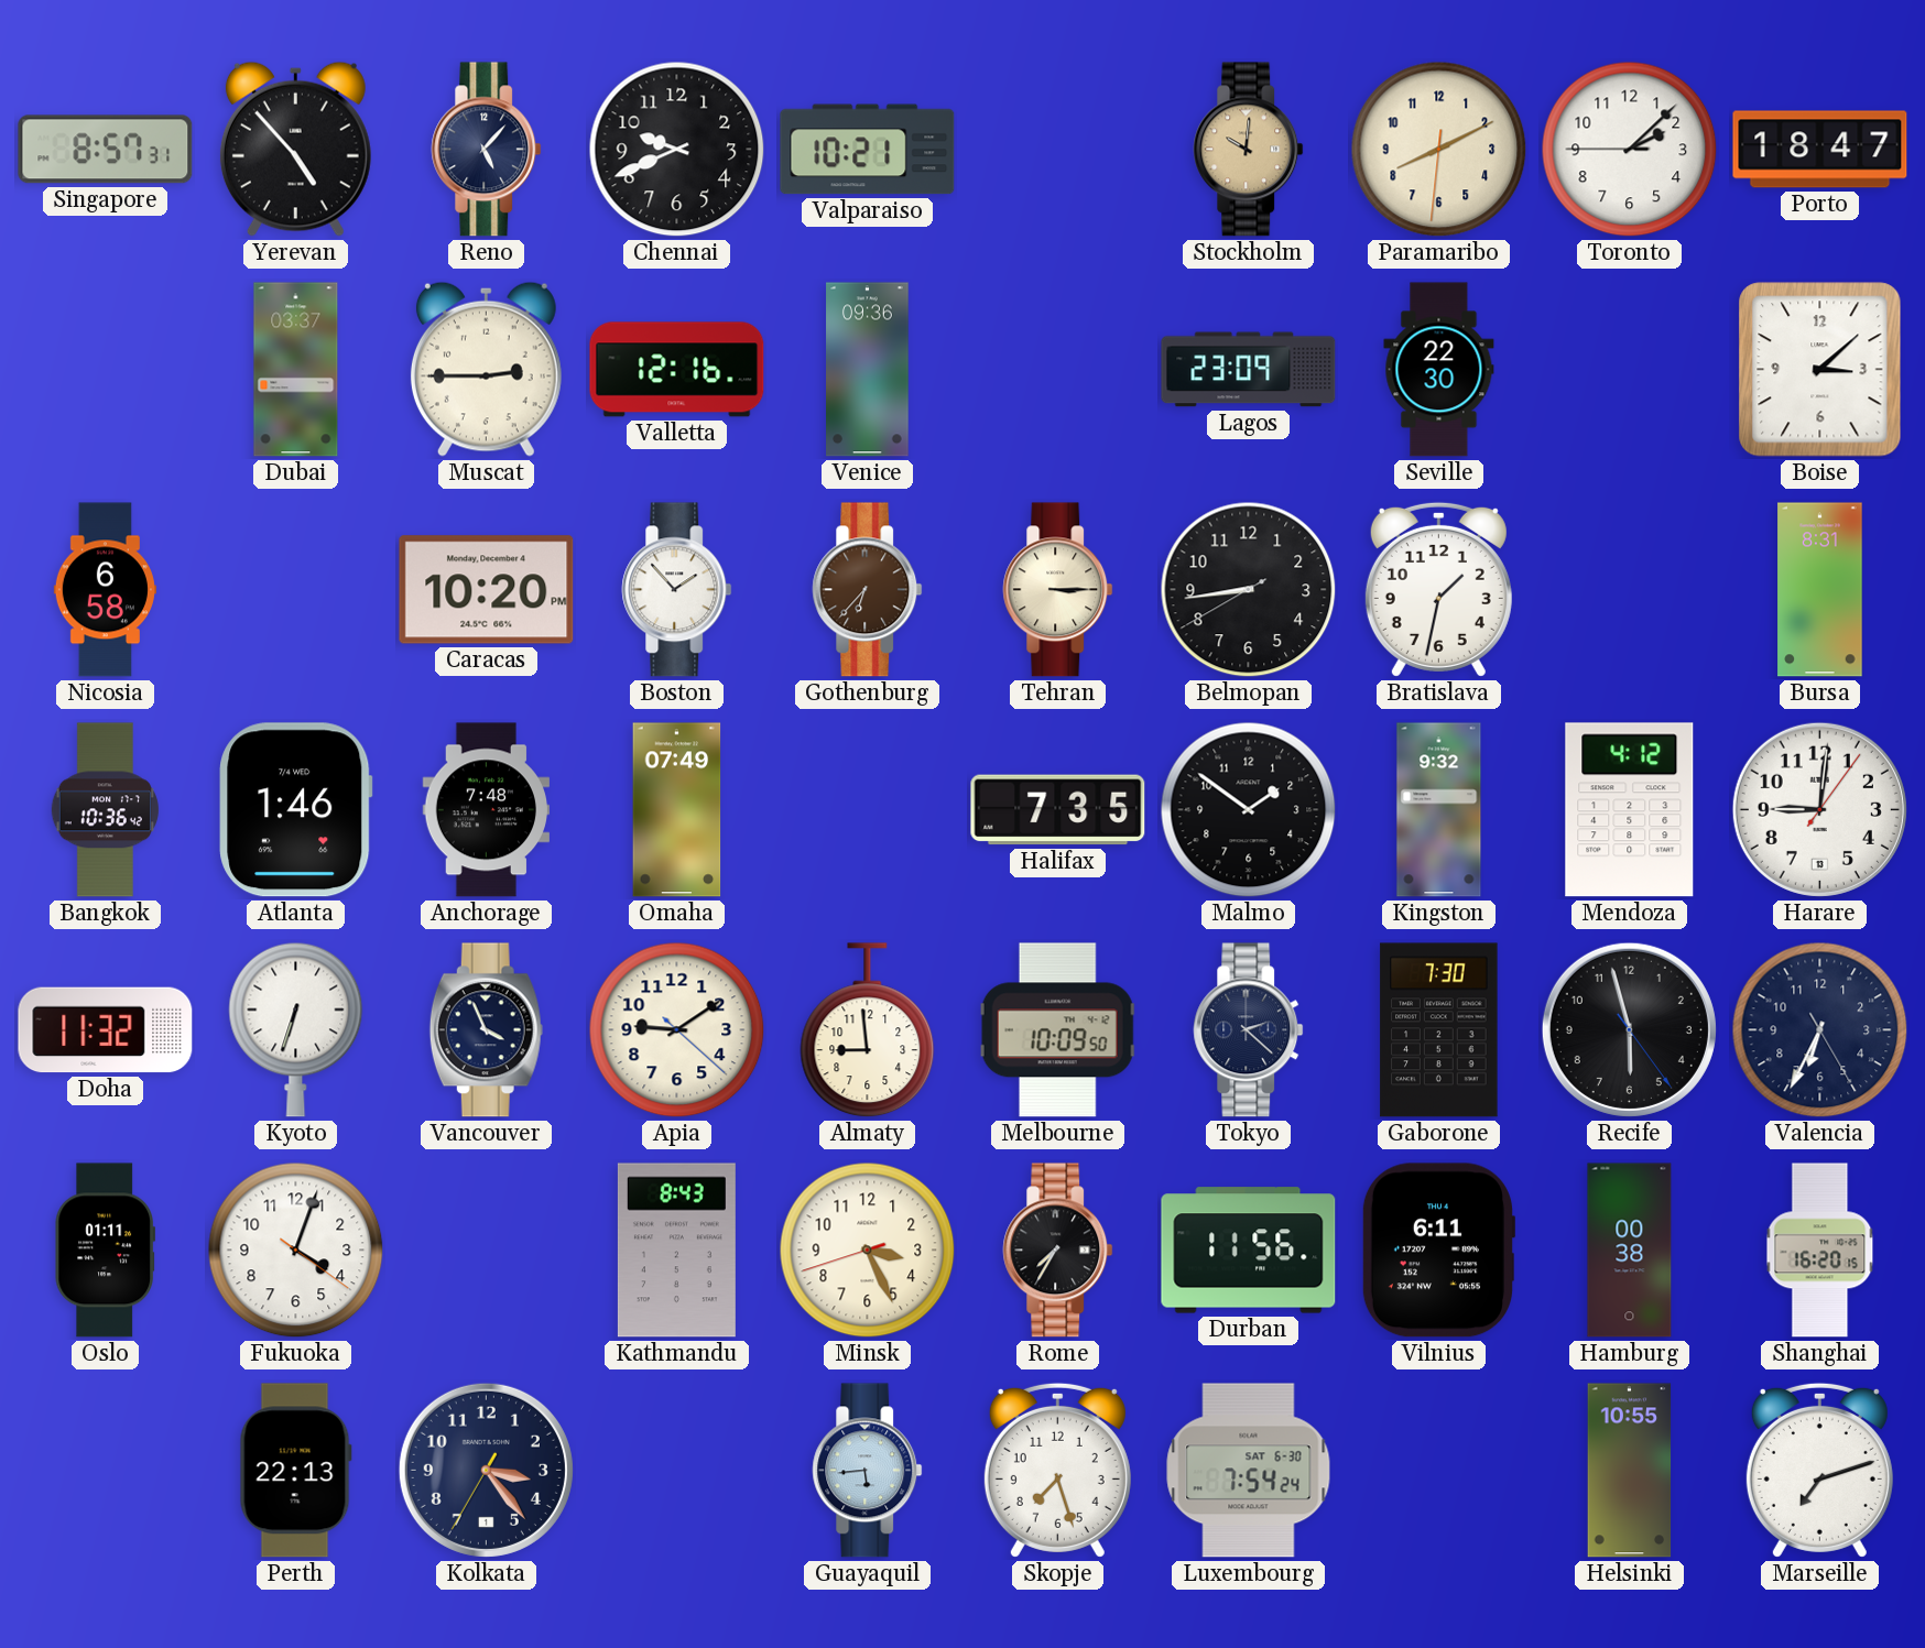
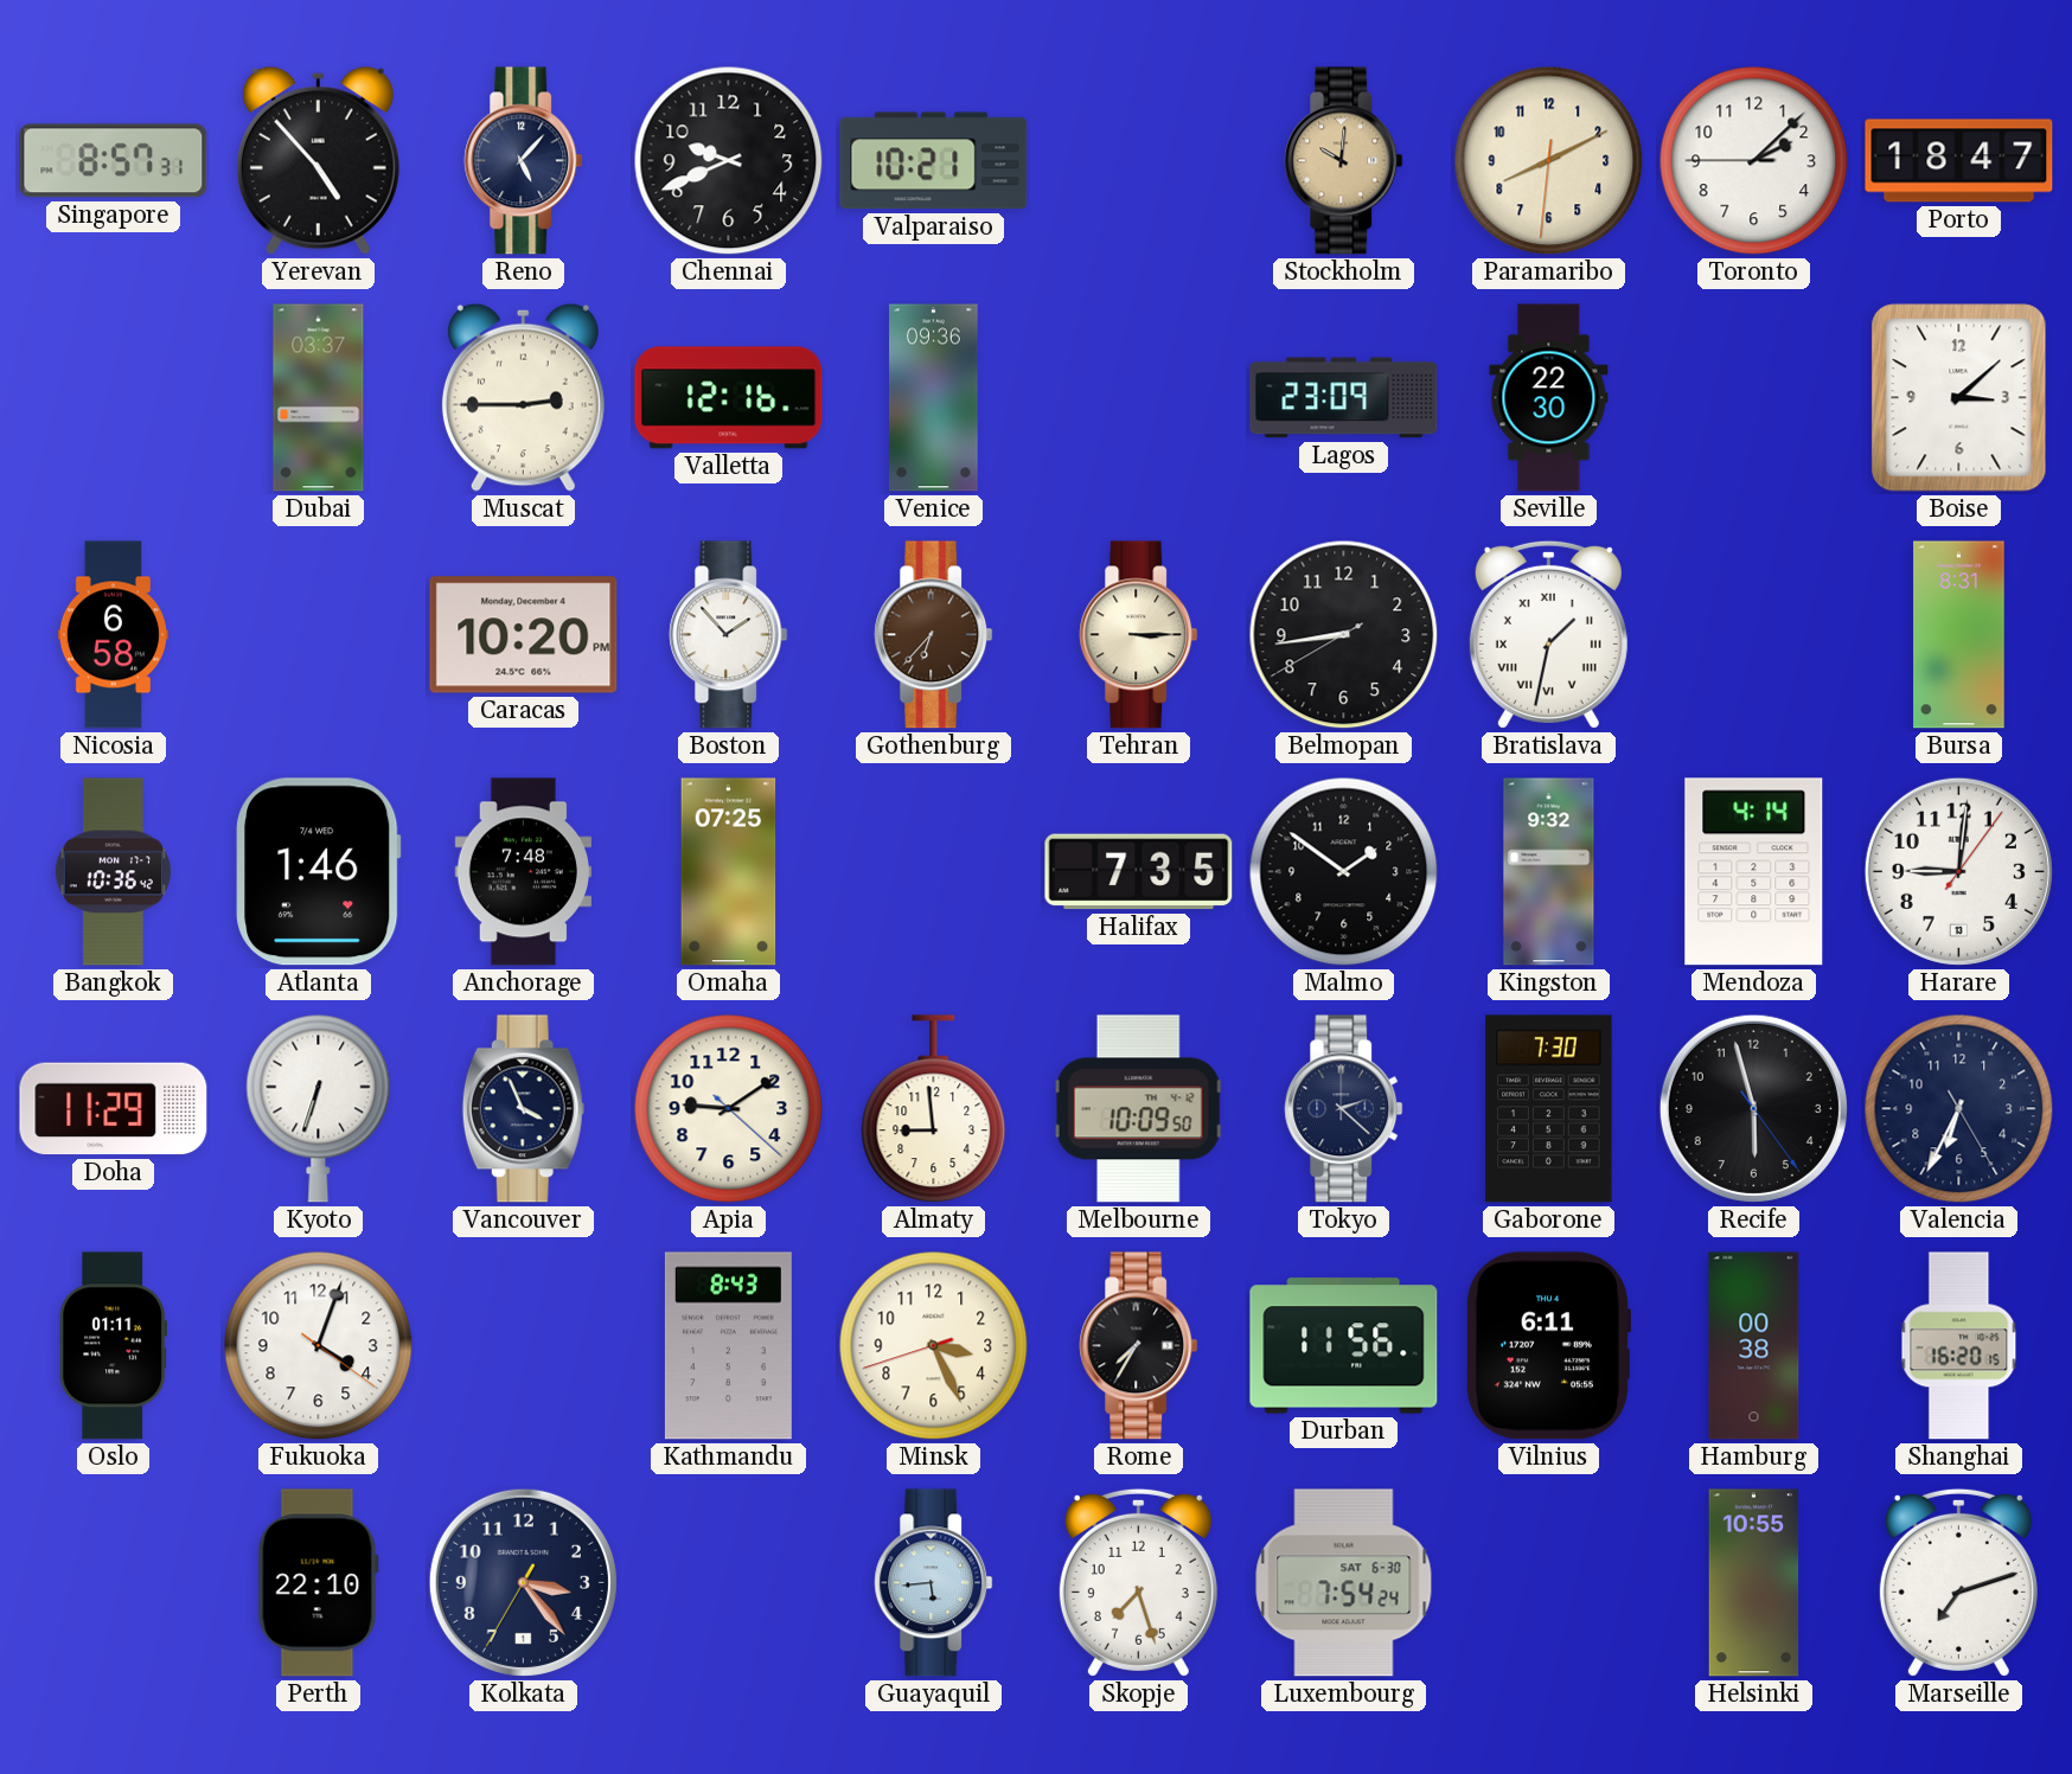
Bratislava numerals: Arabic -> Roman
Omaha: 07:49 -> 07:25
Mendoza: 4:12 -> 4:14
Doha: 11:32 -> 11:29
Perth: 22:13 -> 22:10
